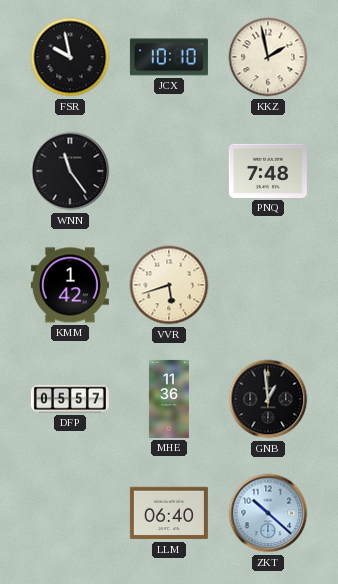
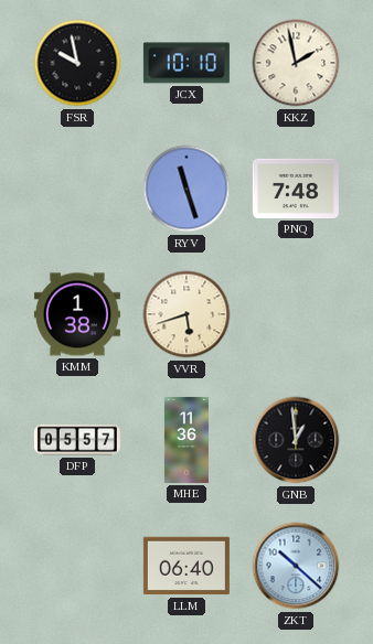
WNN: 11:24 -> none
RYV: none -> 11:27
KMM: 1:42 -> 1:38
